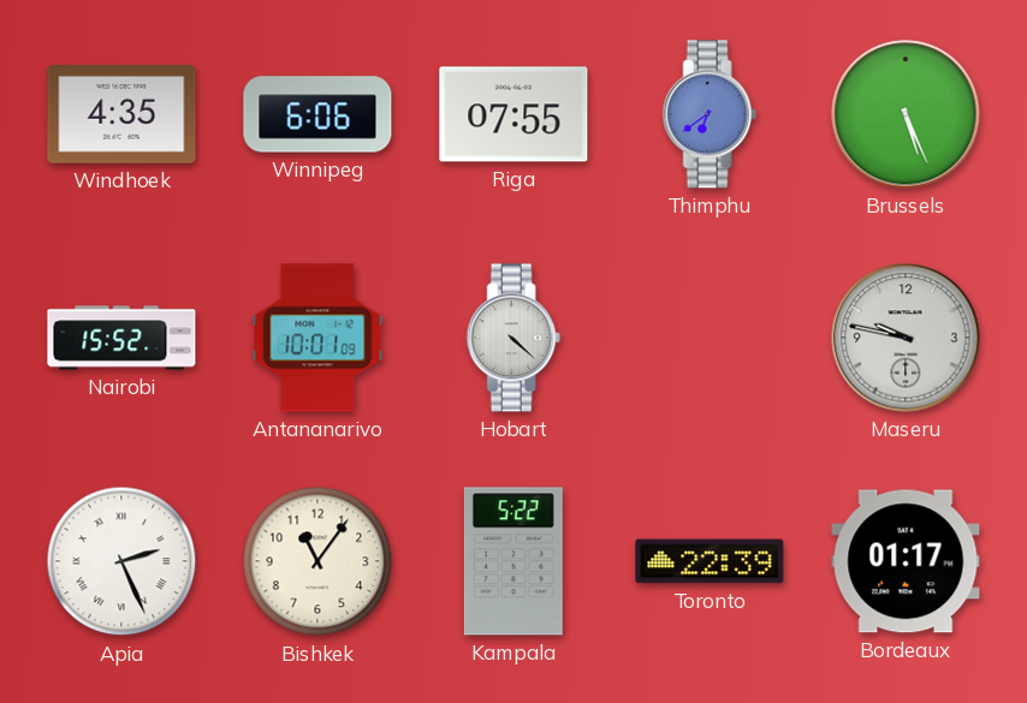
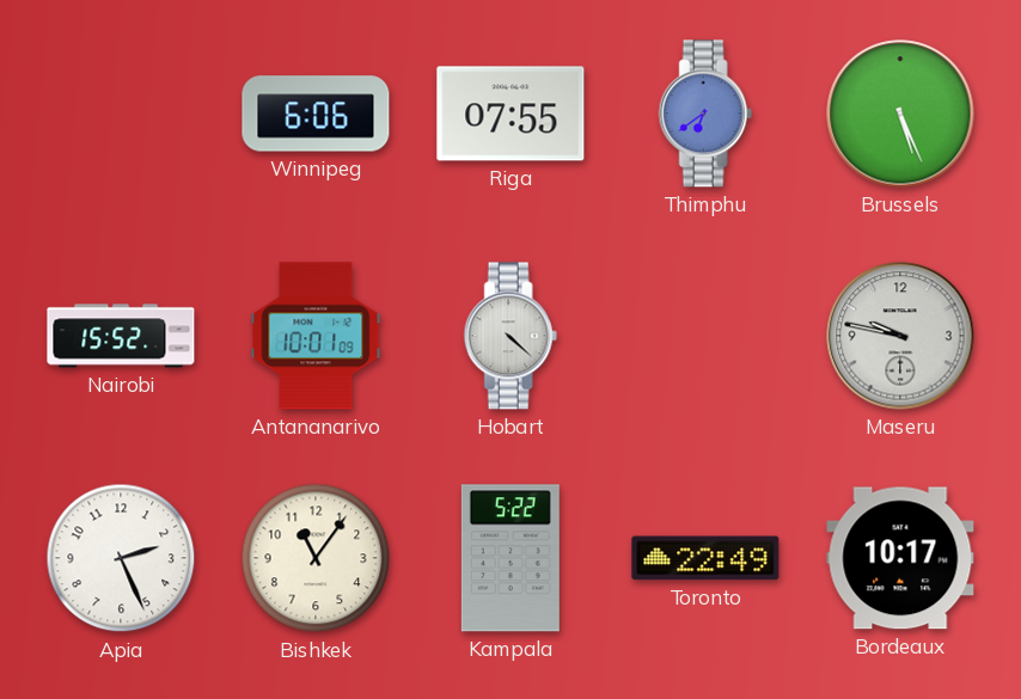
Windhoek: 4:35 -> none
Apia numerals: Roman -> Arabic
Toronto: 22:39 -> 22:49
Bordeaux: 01:17 -> 10:17
